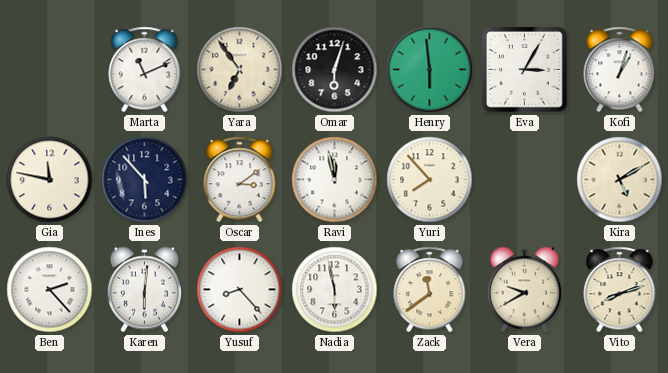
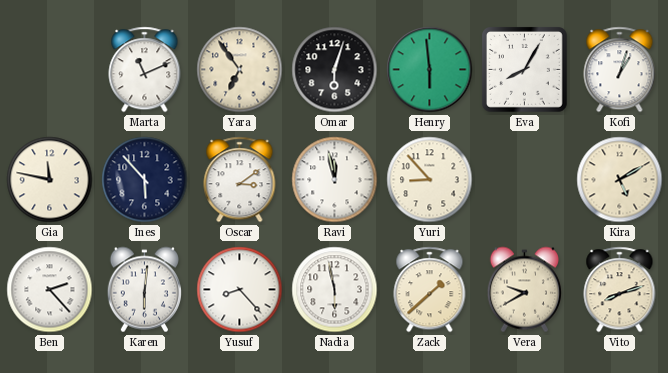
Eva: 3:05 -> 8:05
Yuri: 7:53 -> 8:53
Zack: 11:39 -> 1:38
